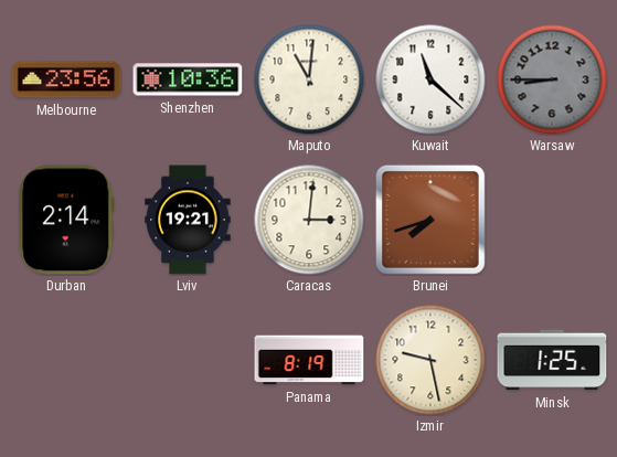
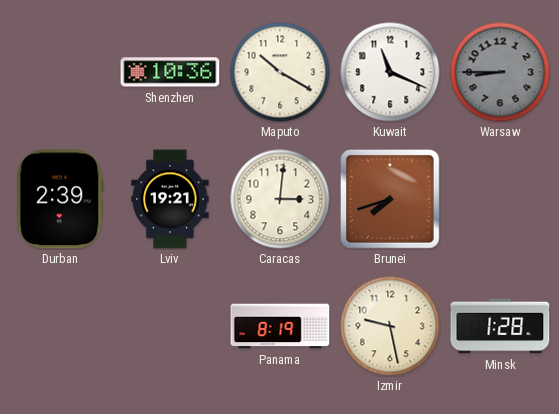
Melbourne: 23:56 -> none
Maputo: 11:01 -> 10:20
Kuwait: 11:22 -> 11:19
Durban: 2:14 -> 2:39
Minsk: 1:25 -> 1:28
